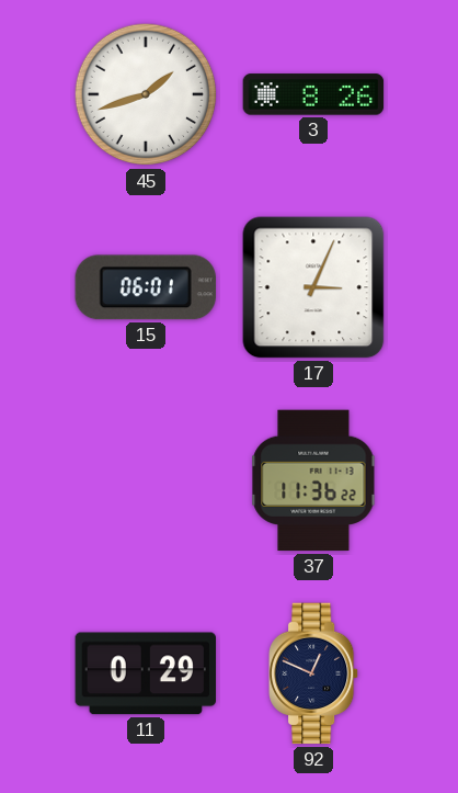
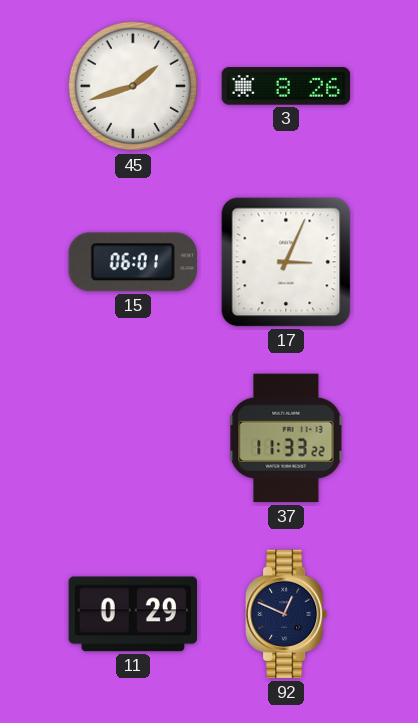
37: 11:36 -> 11:33
